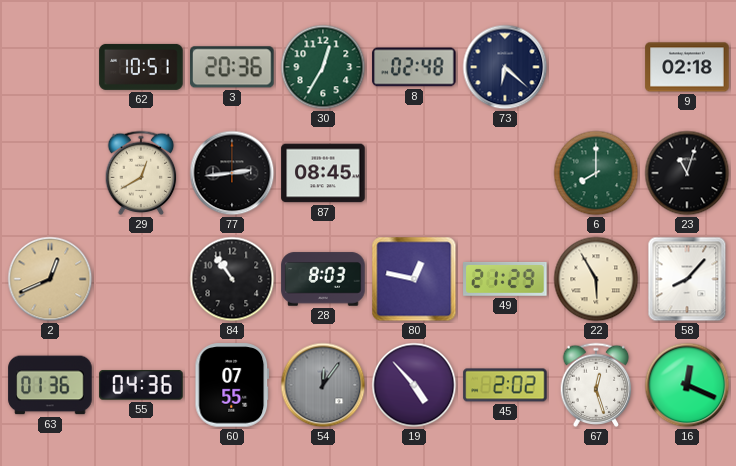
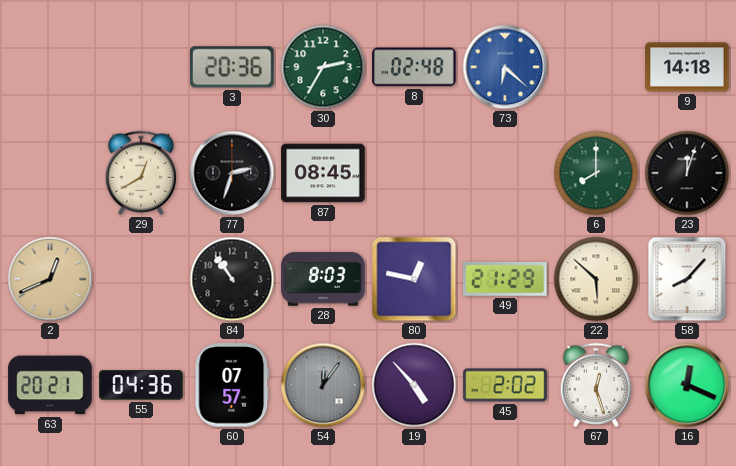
62: 10:51 -> none
30: 12:35 -> 2:35
73 dial: navy -> blue
9: 02:18 -> 14:18
77: 2:44 -> 2:33
23: 11:03 -> 12:03
22: 5:55 -> 5:52
63: 01:36 -> 20:21
60: 07:55 -> 07:57
